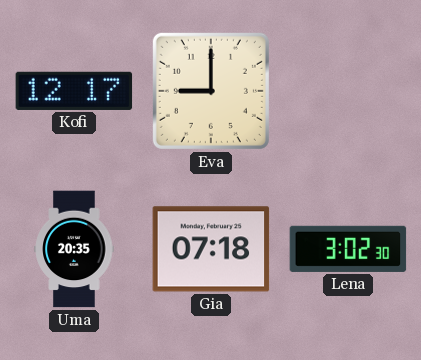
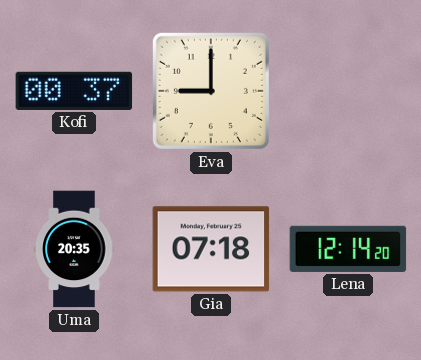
Kofi: 12:17 -> 00:37
Lena: 3:02 -> 12:14
